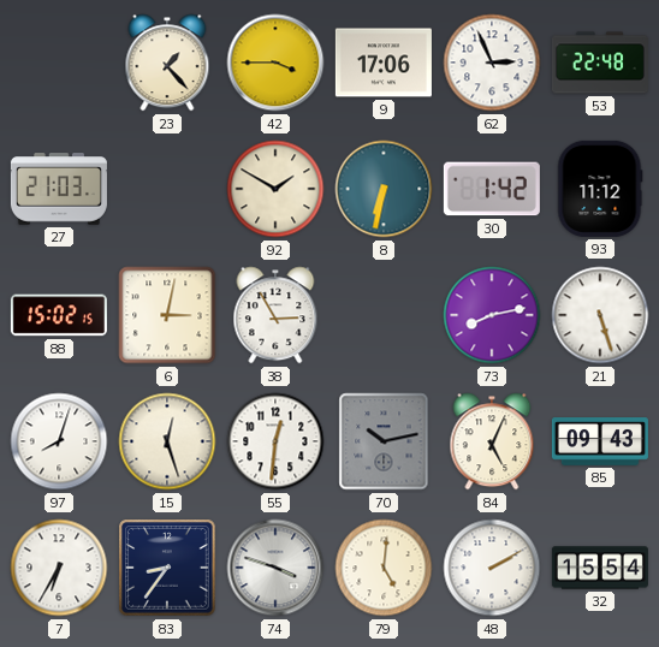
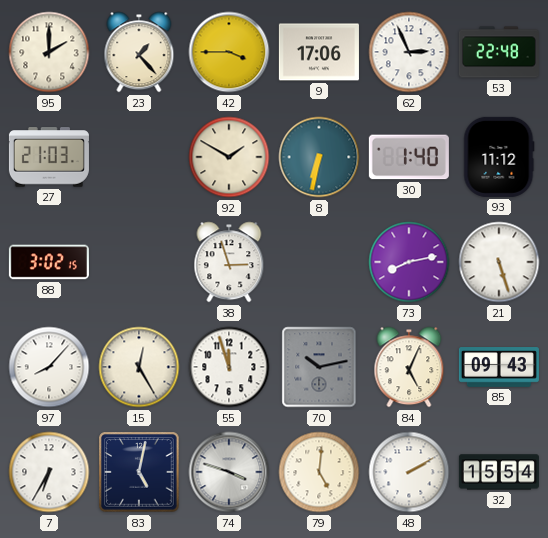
95: none -> 2:00
30: 1:42 -> 1:40
88: 15:02 -> 3:02
6: 3:02 -> none
38: 2:55 -> 2:57
97: 8:03 -> 8:07
15: 12:27 -> 12:25
55: 12:31 -> 11:57
83: 8:36 -> 5:02
